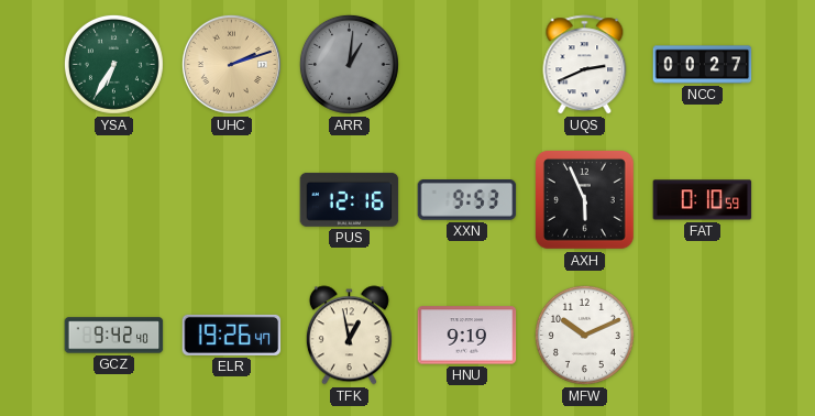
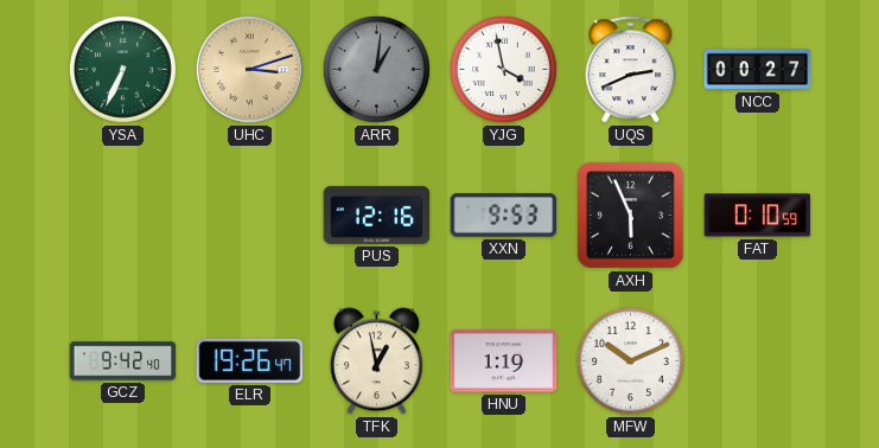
YSA: 6:35 -> 6:34
UHC: 2:12 -> 3:12
YJG: none -> 3:58
HNU: 9:19 -> 1:19
